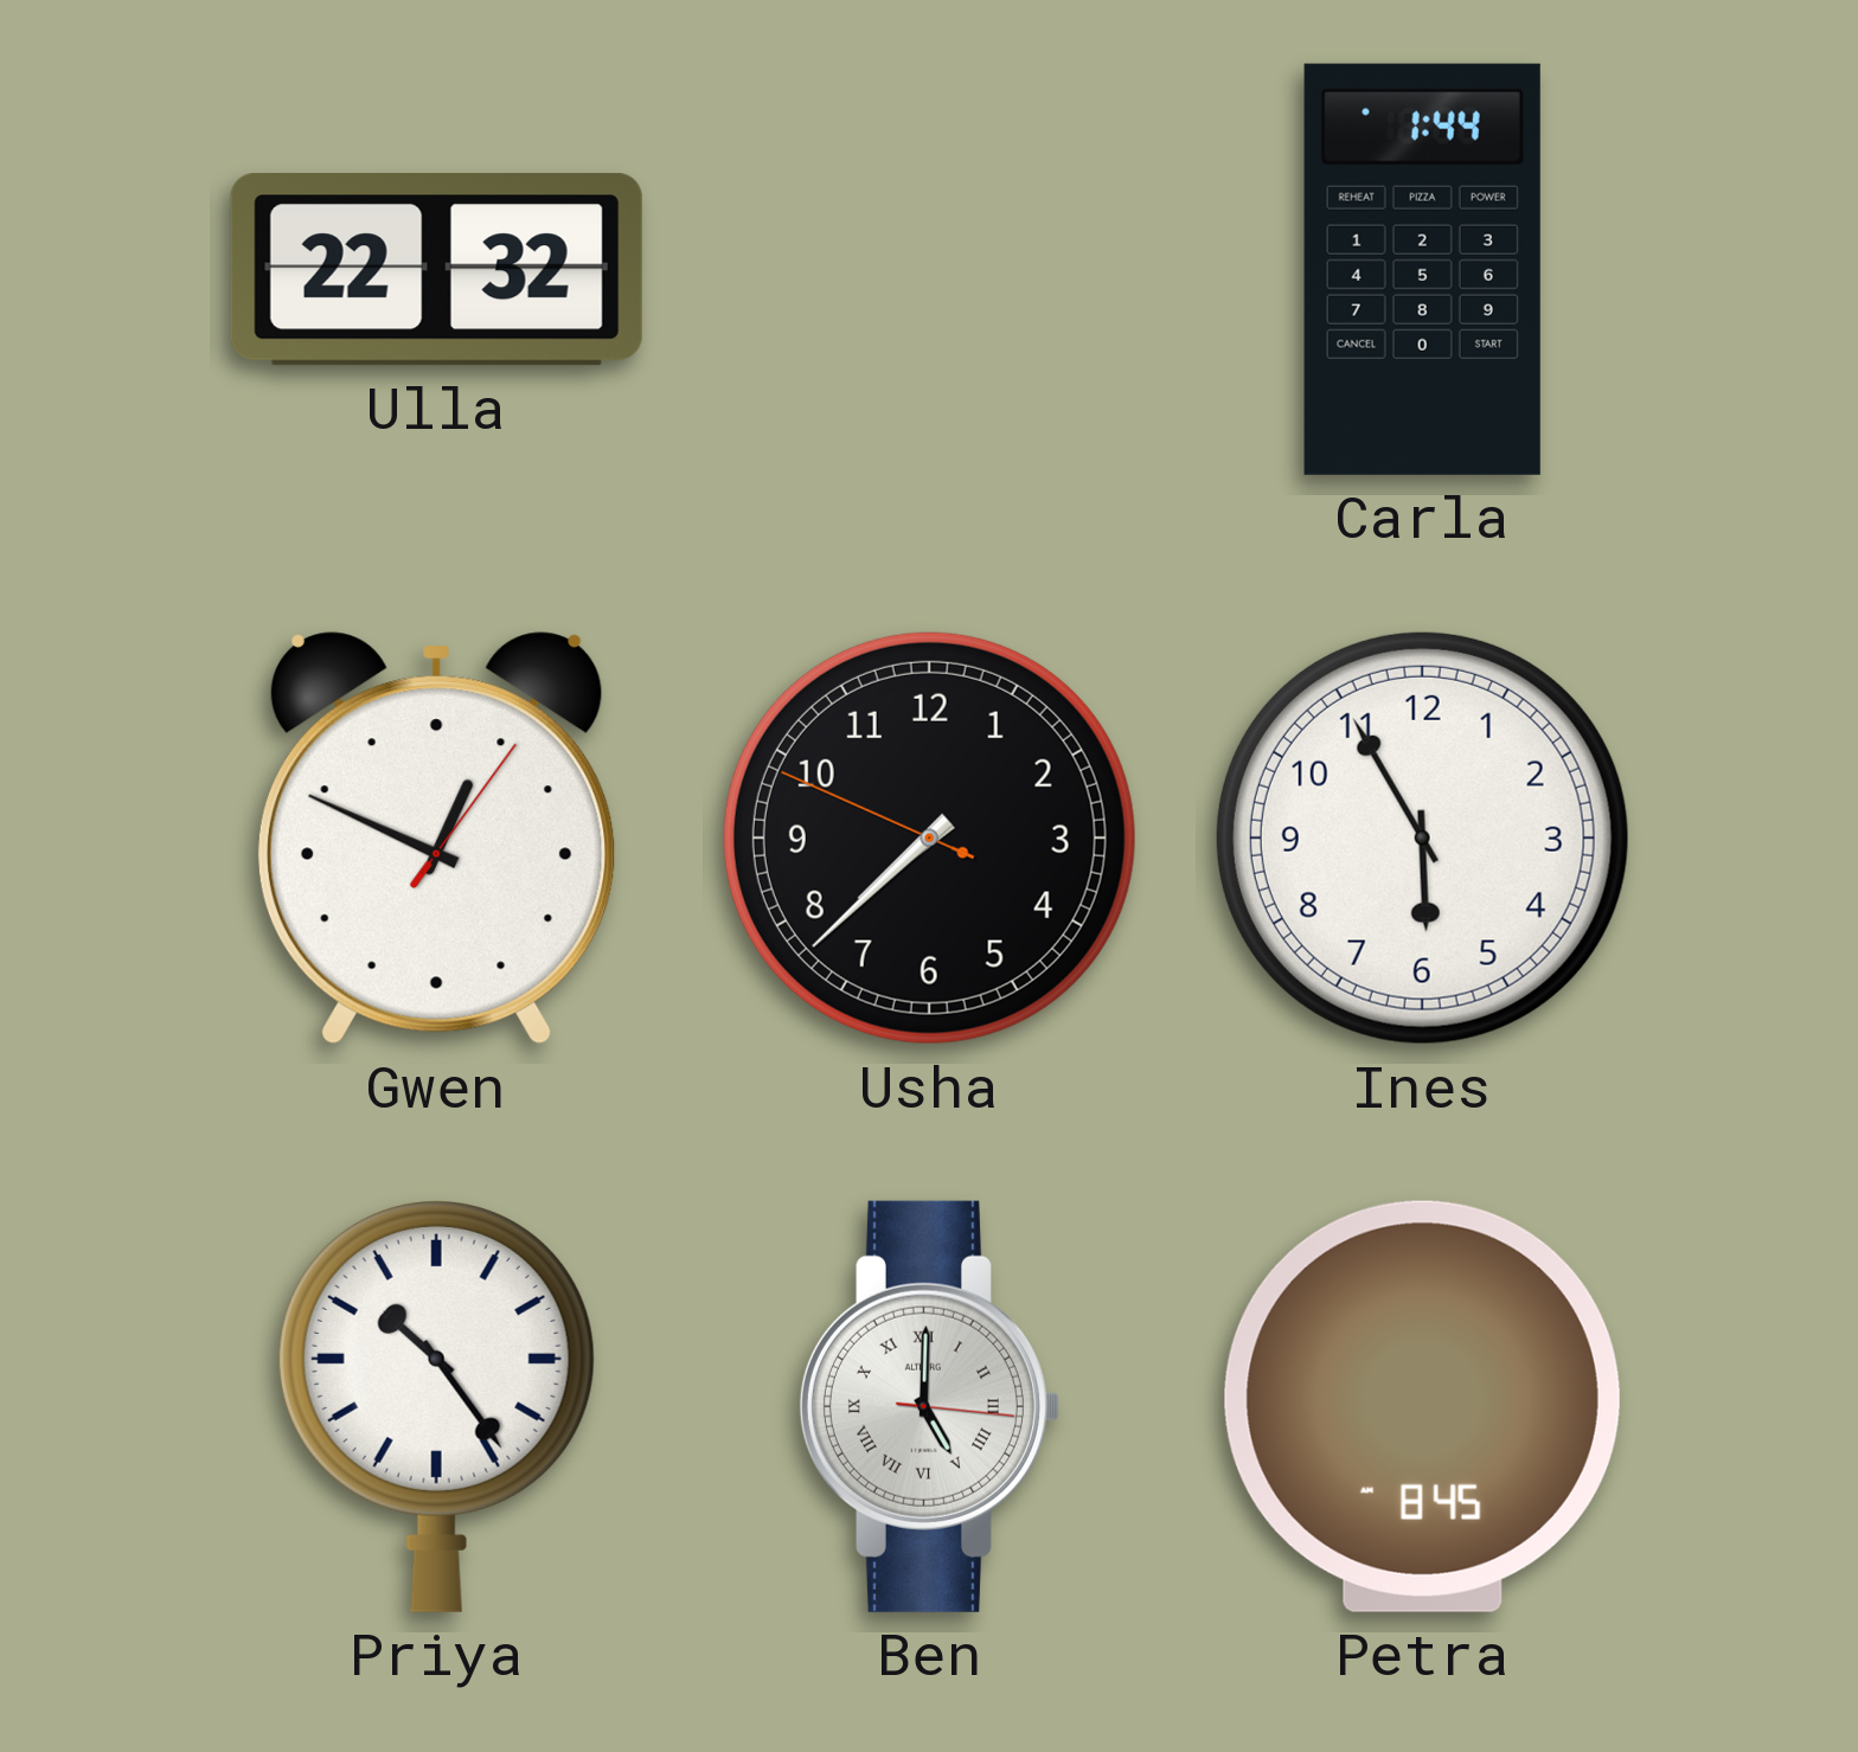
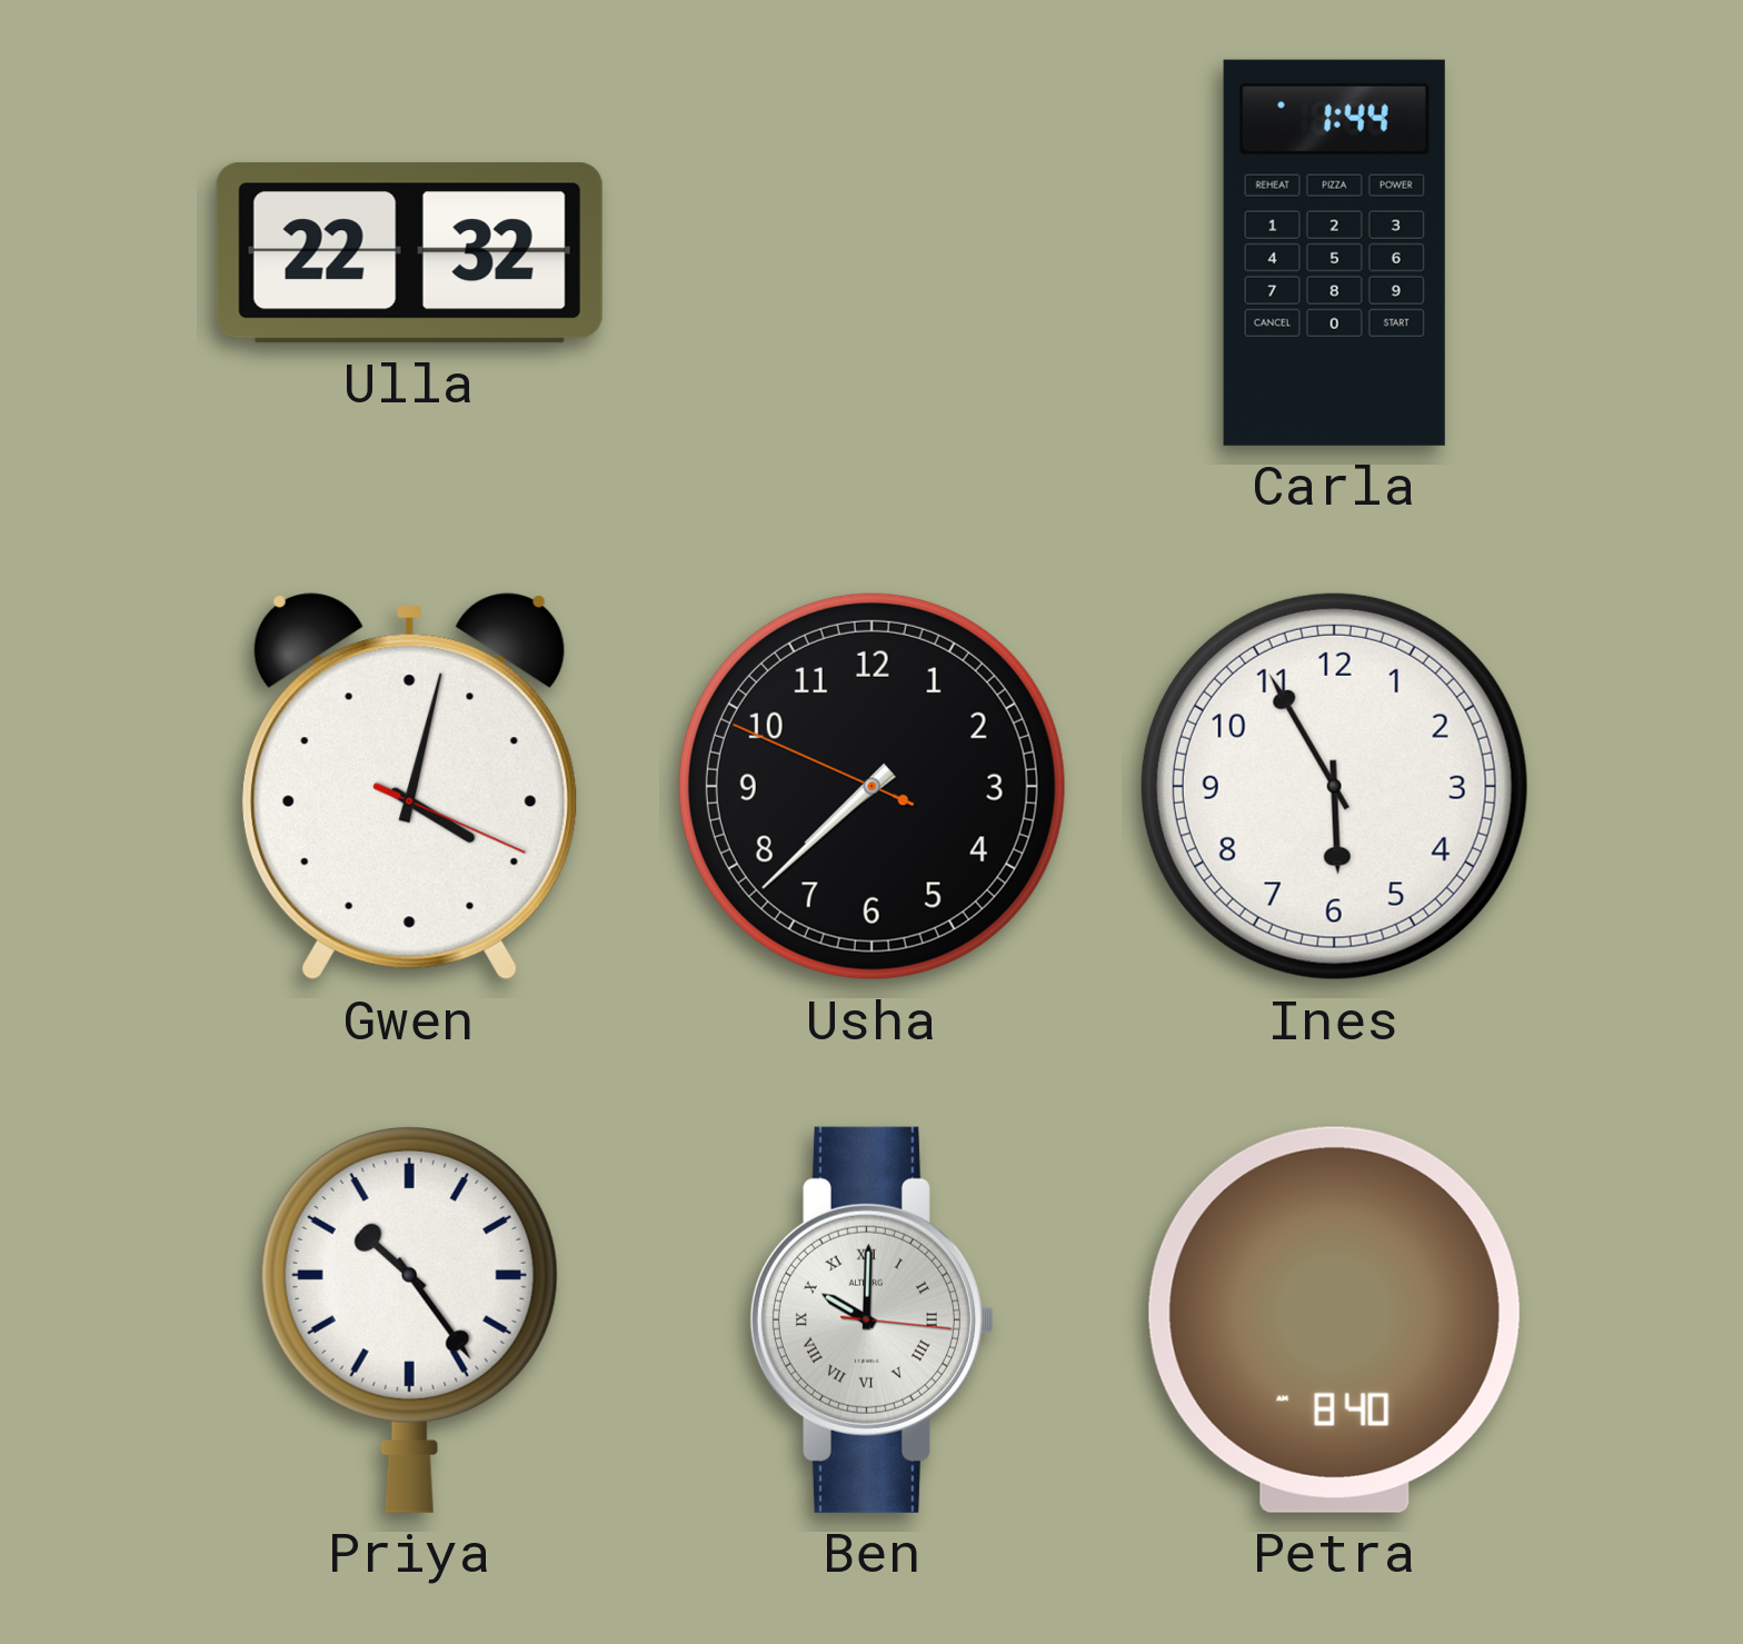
Gwen: 12:49 -> 4:02
Ben: 5:00 -> 10:00
Petra: 8:45 -> 8:40
